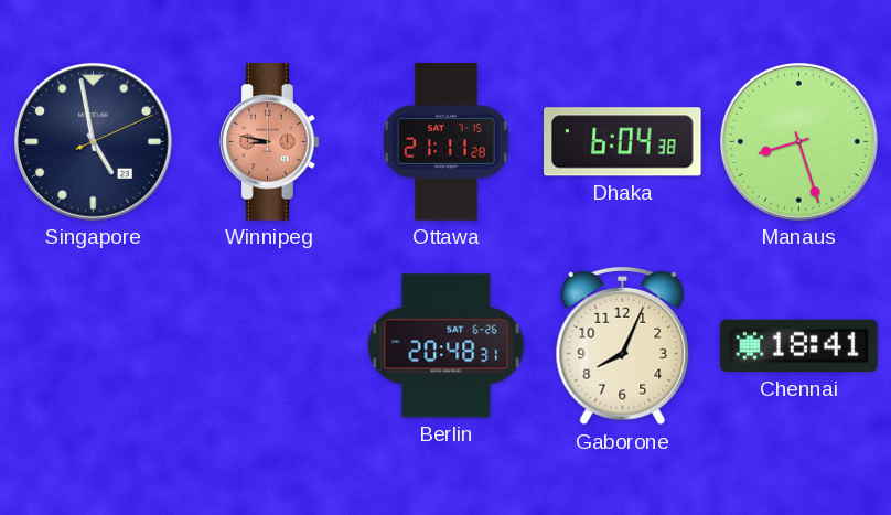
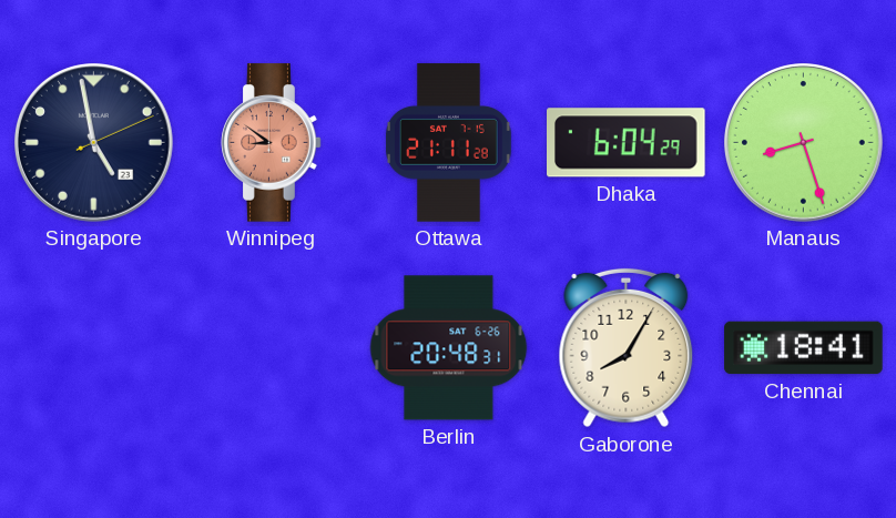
Winnipeg: 8:47 -> 8:51
Dhaka: 6:04:38 -> 6:04:29
Gaborone: 8:04 -> 8:05
